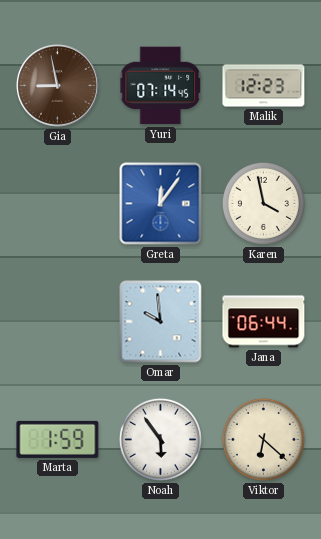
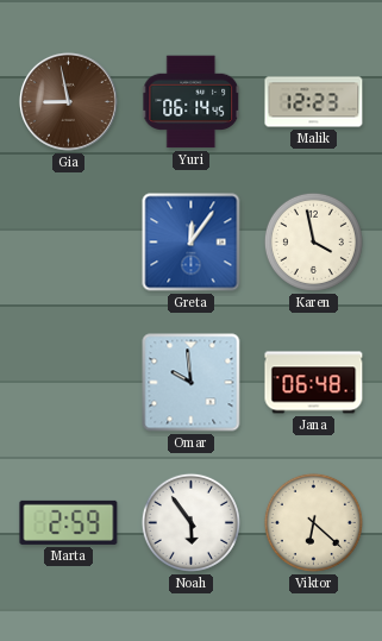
Yuri: 07:14 -> 06:14
Jana: 06:44 -> 06:48
Marta: 1:59 -> 2:59
